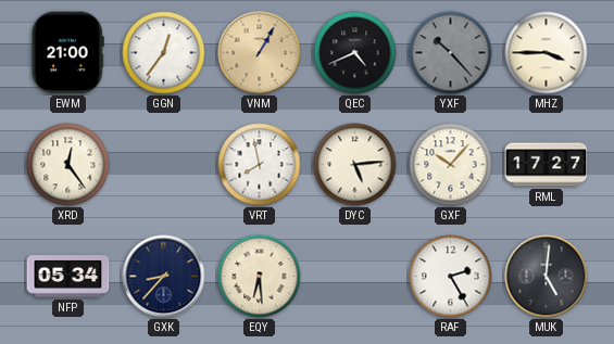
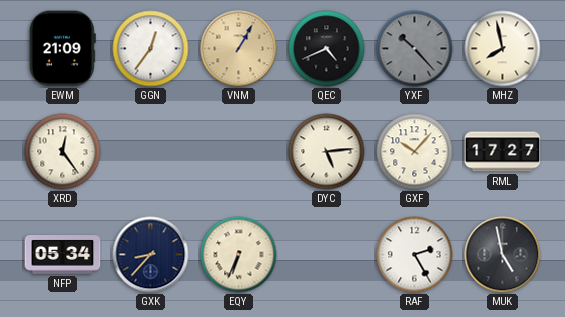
EWM: 21:00 -> 21:09
MHZ: 3:45 -> 7:58
VRT: 7:58 -> none
EQY: 6:29 -> 6:34
MUK: 5:01 -> 4:58
